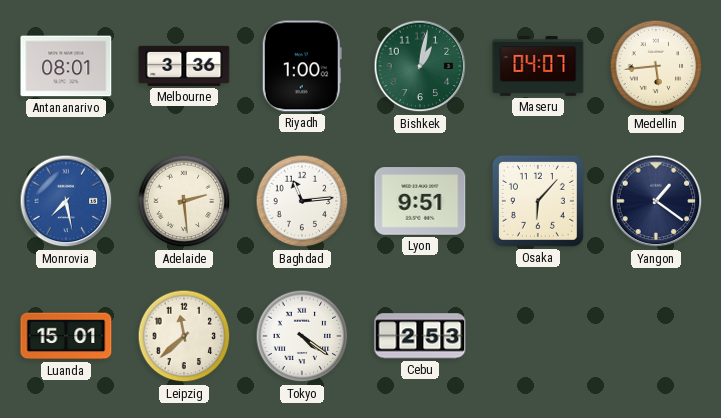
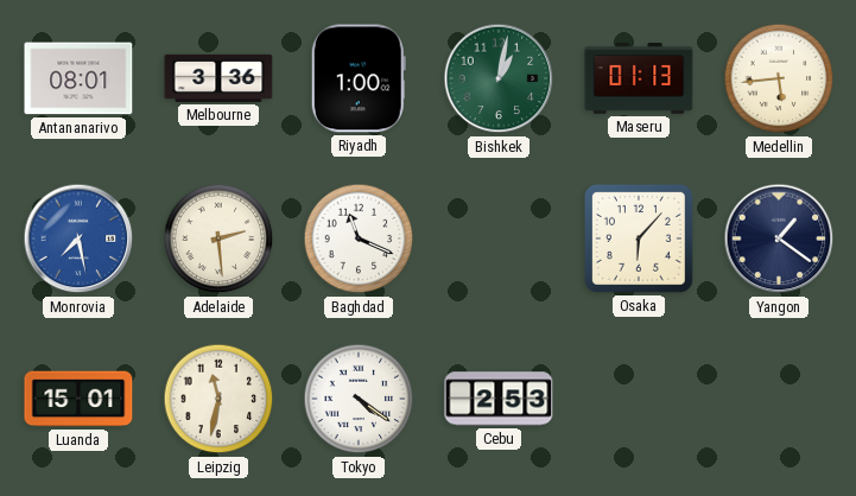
Maseru: 04:07 -> 01:13
Baghdad: 11:14 -> 11:19
Lyon: 9:51 -> none
Leipzig: 11:38 -> 11:32
